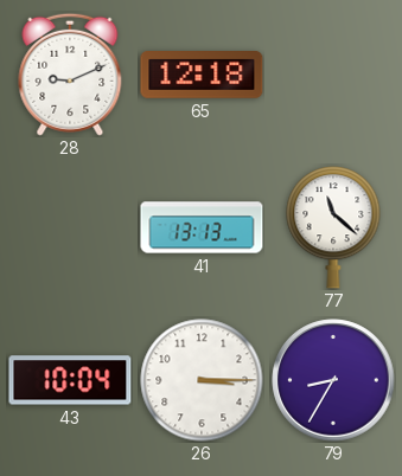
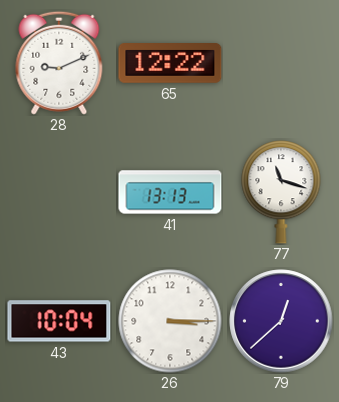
65: 12:18 -> 12:22
77: 11:22 -> 11:18
79: 8:35 -> 12:38
